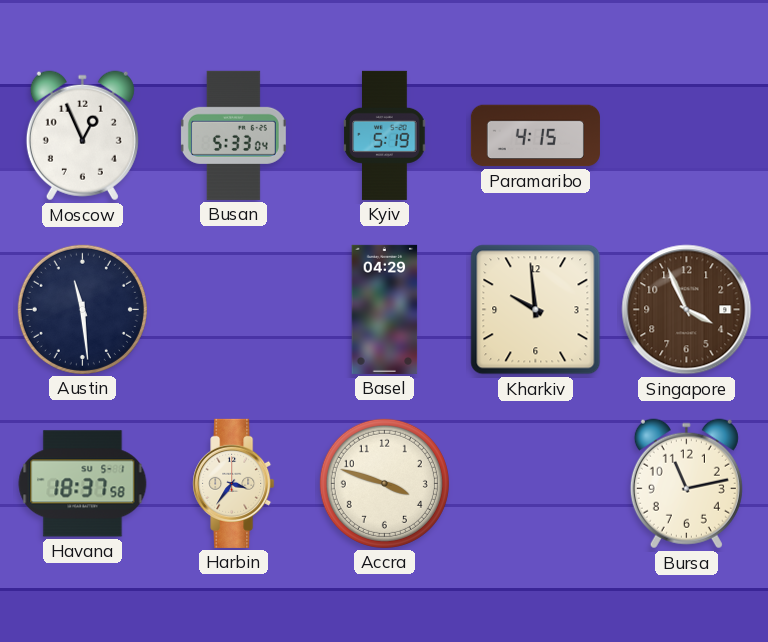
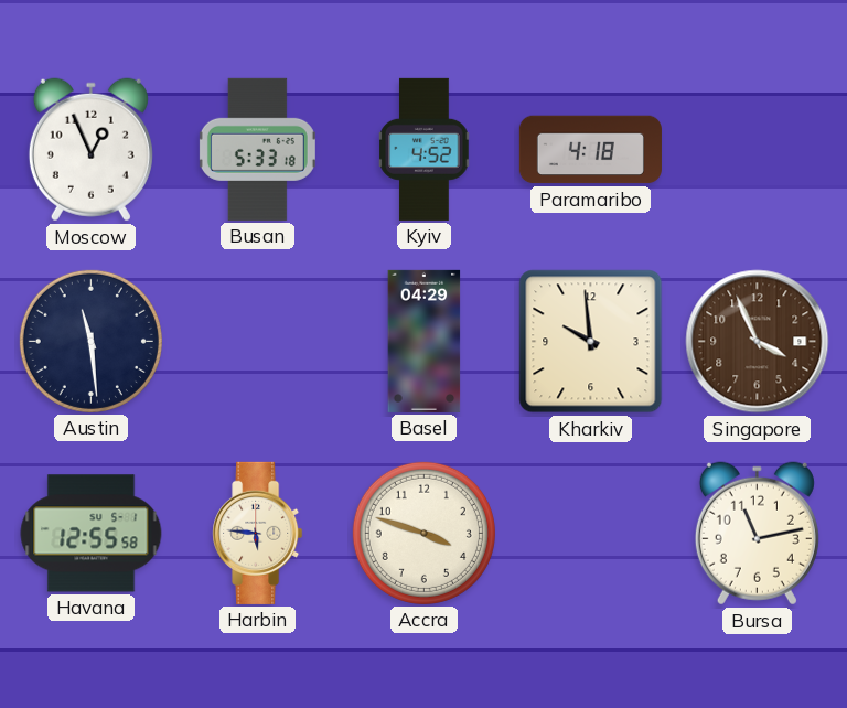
Busan: 5:33:04 -> 5:33:18
Kyiv: 5:19 -> 4:52
Paramaribo: 4:15 -> 4:18
Havana: 18:37 -> 12:55
Harbin: 3:36 -> 5:46
